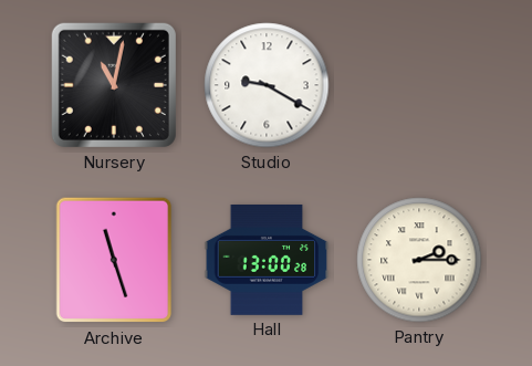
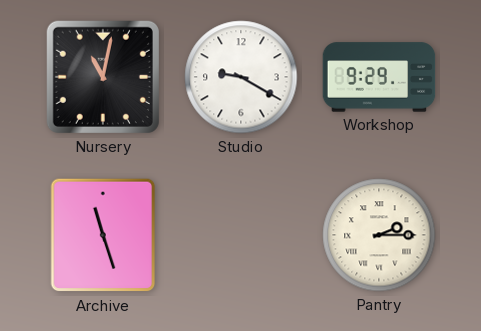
Workshop: none -> 9:29
Hall: 13:00 -> none
